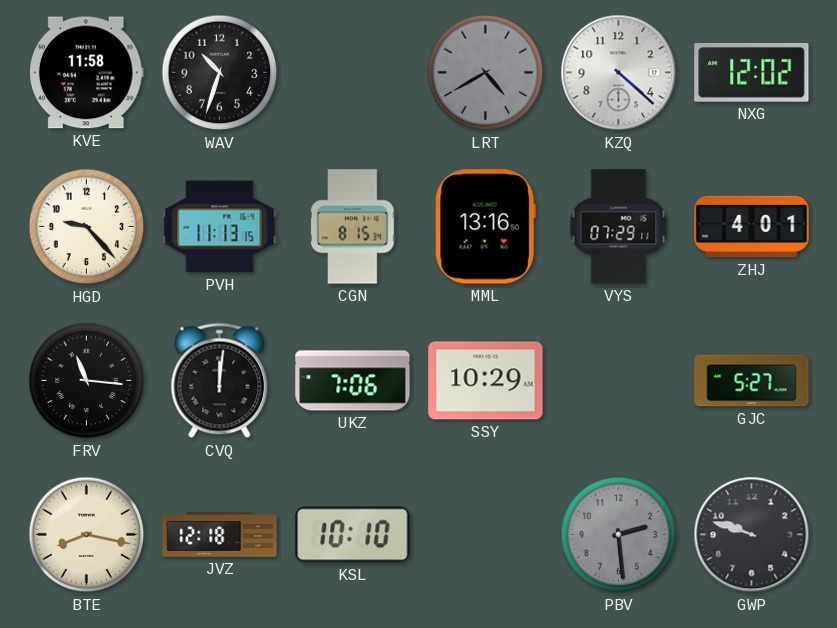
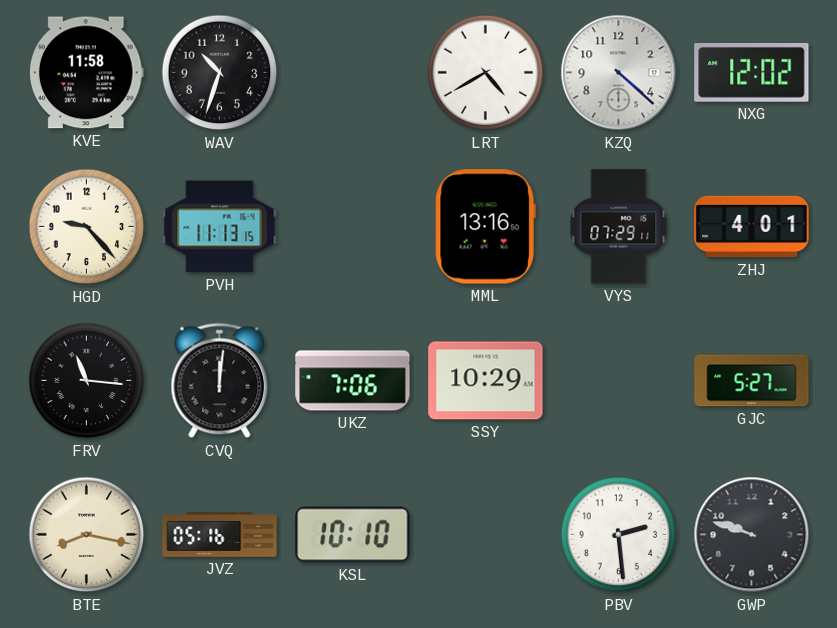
LRT dial: grey -> white
CGN: 8:15 -> none
JVZ: 12:18 -> 05:16
PBV dial: grey -> white
